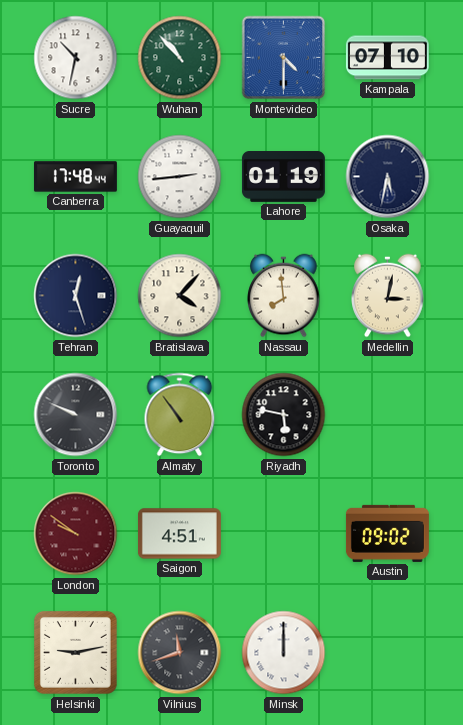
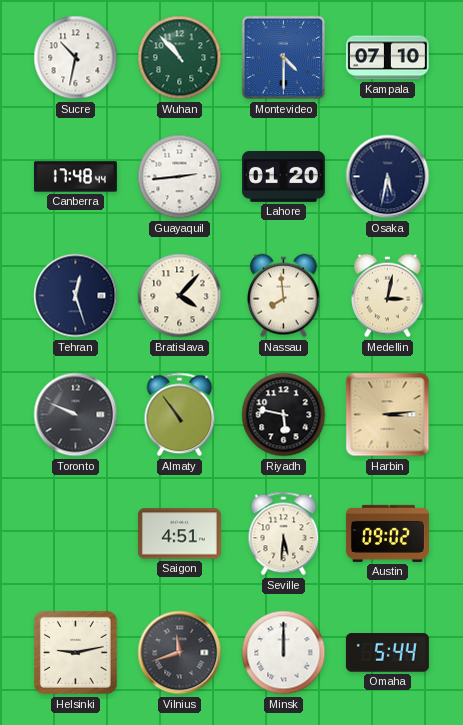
Lahore: 01:19 -> 01:20
Harbin: none -> 3:14
London: 9:51 -> none
Seville: none -> 5:31
Omaha: none -> 5:44
